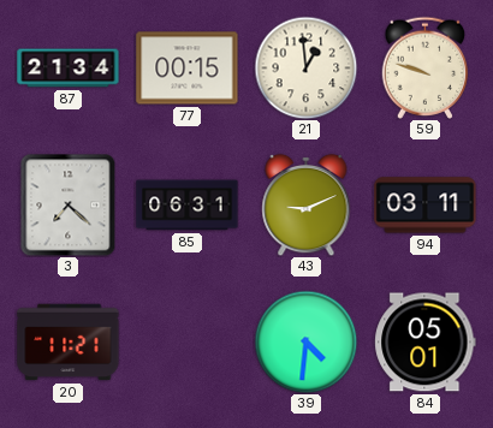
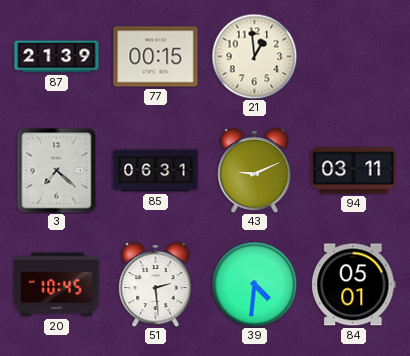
87: 21:34 -> 21:39
59: 9:48 -> none
20: 11:21 -> 10:45
51: none -> 2:29
